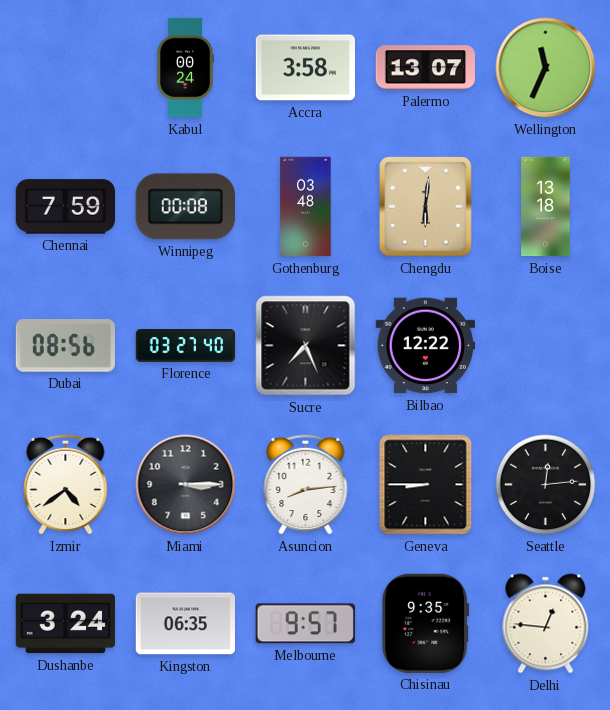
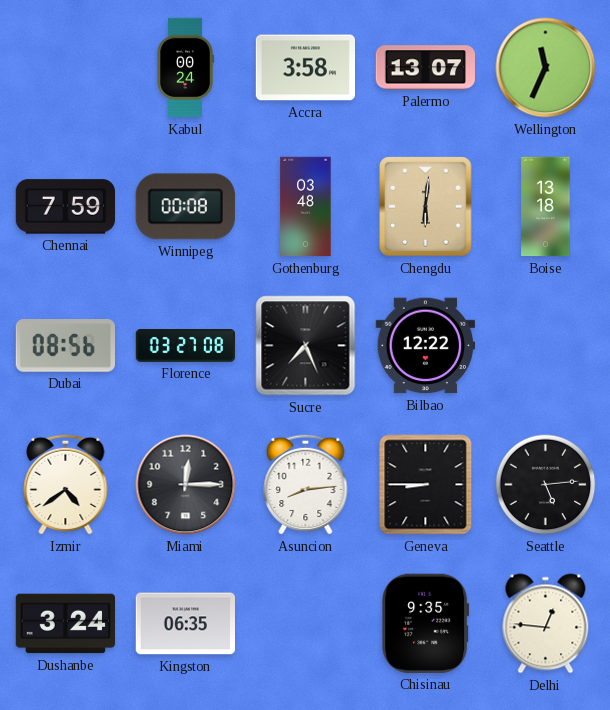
Florence: 03:27:40 -> 03:27:08
Miami: 3:15 -> 12:15
Seattle: 12:14 -> 5:14
Melbourne: 9:57 -> none
